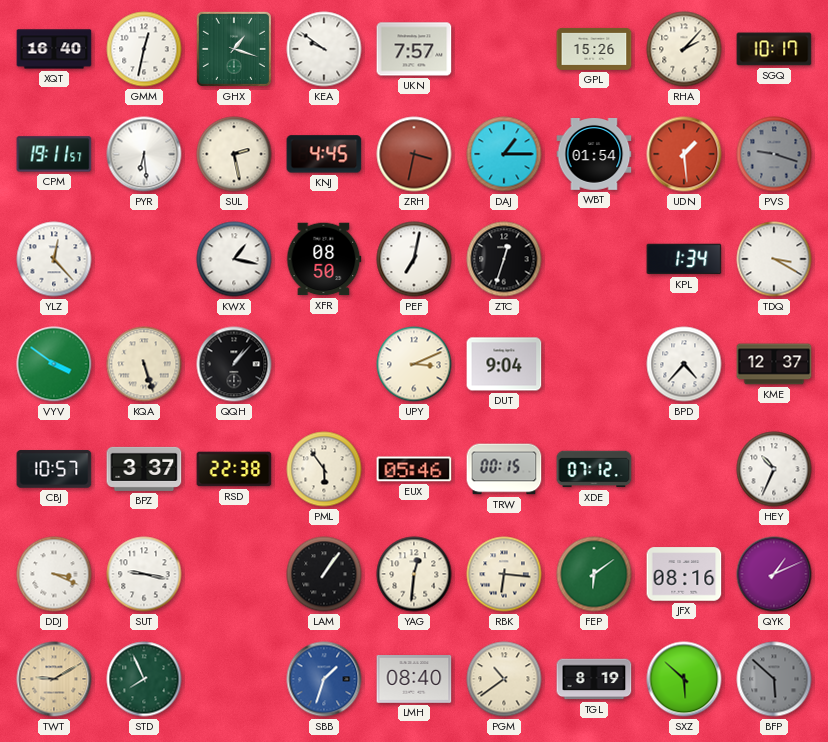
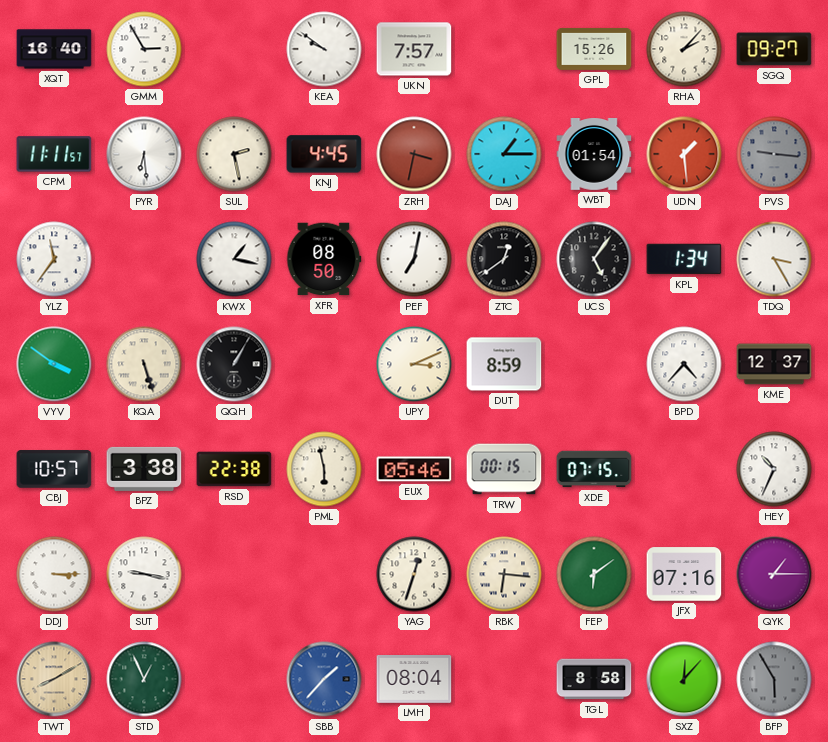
GMM: 12:32 -> 2:55
GHX: 1:18 -> none
SGQ: 10:17 -> 09:27
CPM: 19:11 -> 11:11
PVS: 9:18 -> 9:16
YLZ: 12:23 -> 11:36
ZTC: 12:33 -> 12:39
UCS: none -> 5:06
TDQ: 3:20 -> 3:25
QQH: 1:07 -> 1:05
DUT: 9:04 -> 8:59
BPZ: 3:37 -> 3:38
PML: 5:54 -> 5:58
XDE: 07:12 -> 07:15
DDJ: 3:19 -> 3:15
LAM: 1:06 -> none
YAG: 12:31 -> 12:33
JFX: 08:16 -> 07:16
QYK: 1:11 -> 1:15
TWT: 9:10 -> 8:10
STD: 7:56 -> 12:56
SBB: 1:33 -> 1:37
LMH: 08:40 -> 08:04
PGM: 10:39 -> none
TGL: 8:19 -> 8:58
SXZ: 5:52 -> 12:07
BFP: 5:52 -> 5:55
